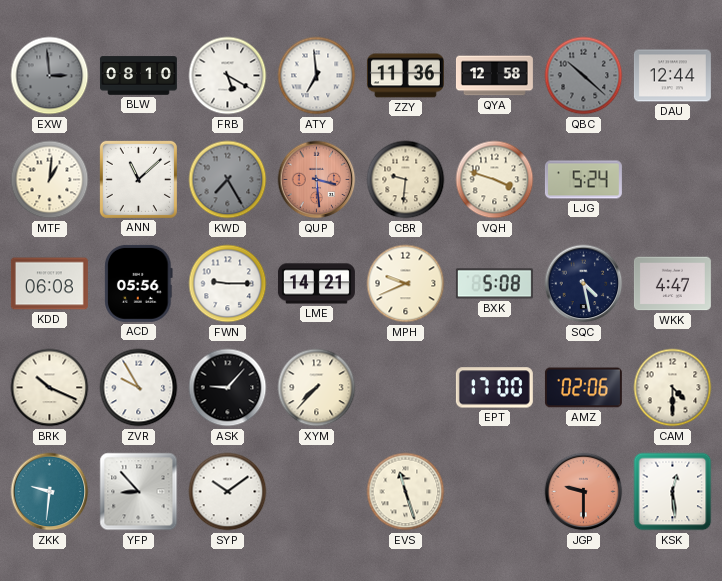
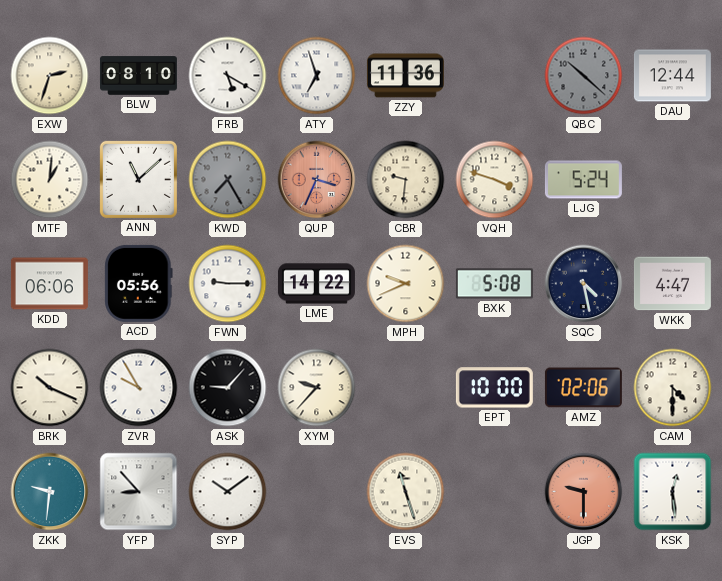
EXW: 2:59 -> 2:33
EXW dial: grey -> cream
ATY: 6:59 -> 6:57
QYA: 12:58 -> none
QUP: 3:29 -> 3:34
KDD: 06:08 -> 06:06
LME: 14:21 -> 14:22
XYM: 7:37 -> 9:37
EPT: 17:00 -> 10:00
